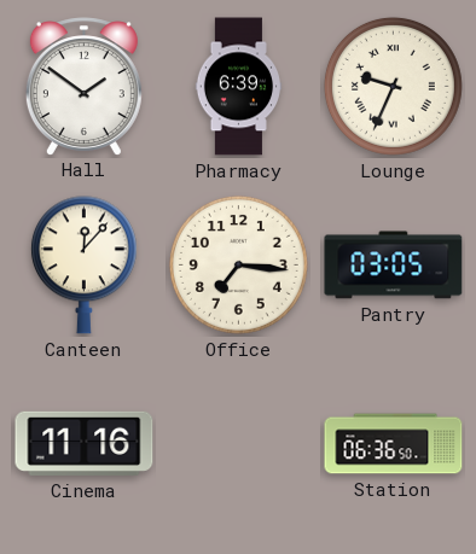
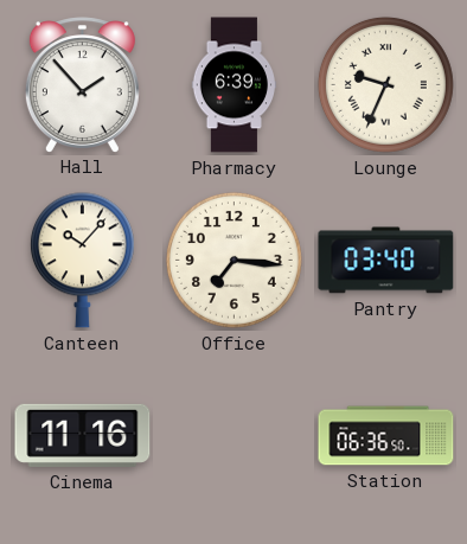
Hall: 1:51 -> 1:53
Canteen: 12:07 -> 10:07
Pantry: 03:05 -> 03:40
